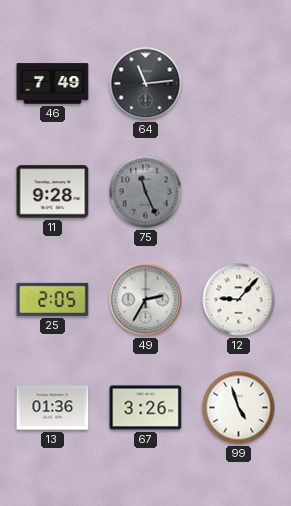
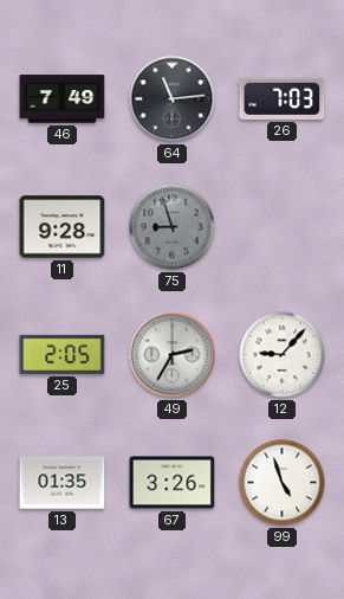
26: none -> 7:03
75: 11:26 -> 8:57
13: 01:36 -> 01:35
